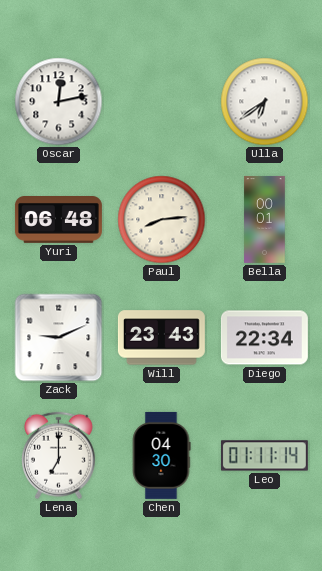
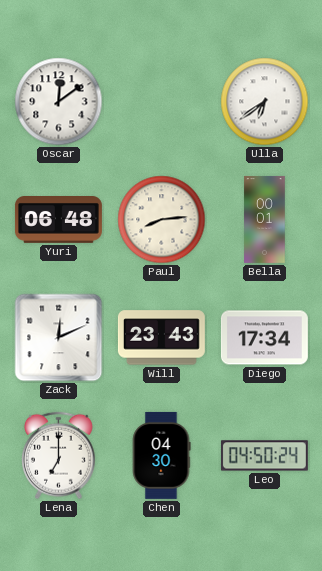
Oscar: 12:13 -> 12:09
Zack: 9:11 -> 12:11
Diego: 22:34 -> 17:34
Leo: 01:11 -> 04:50
